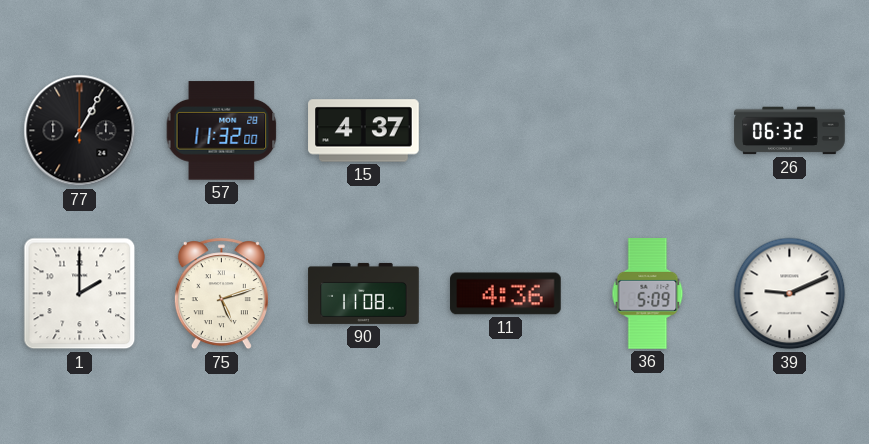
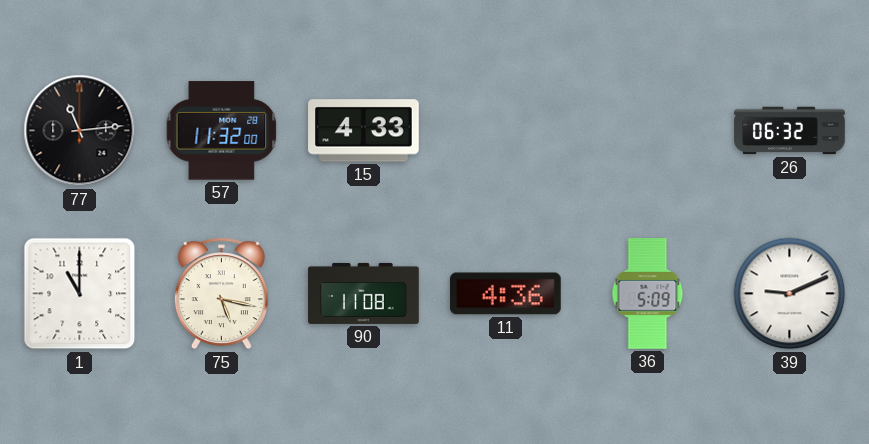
77: 1:05 -> 11:14
15: 4:37 -> 4:33
1: 2:00 -> 11:00
75: 5:12 -> 5:17
